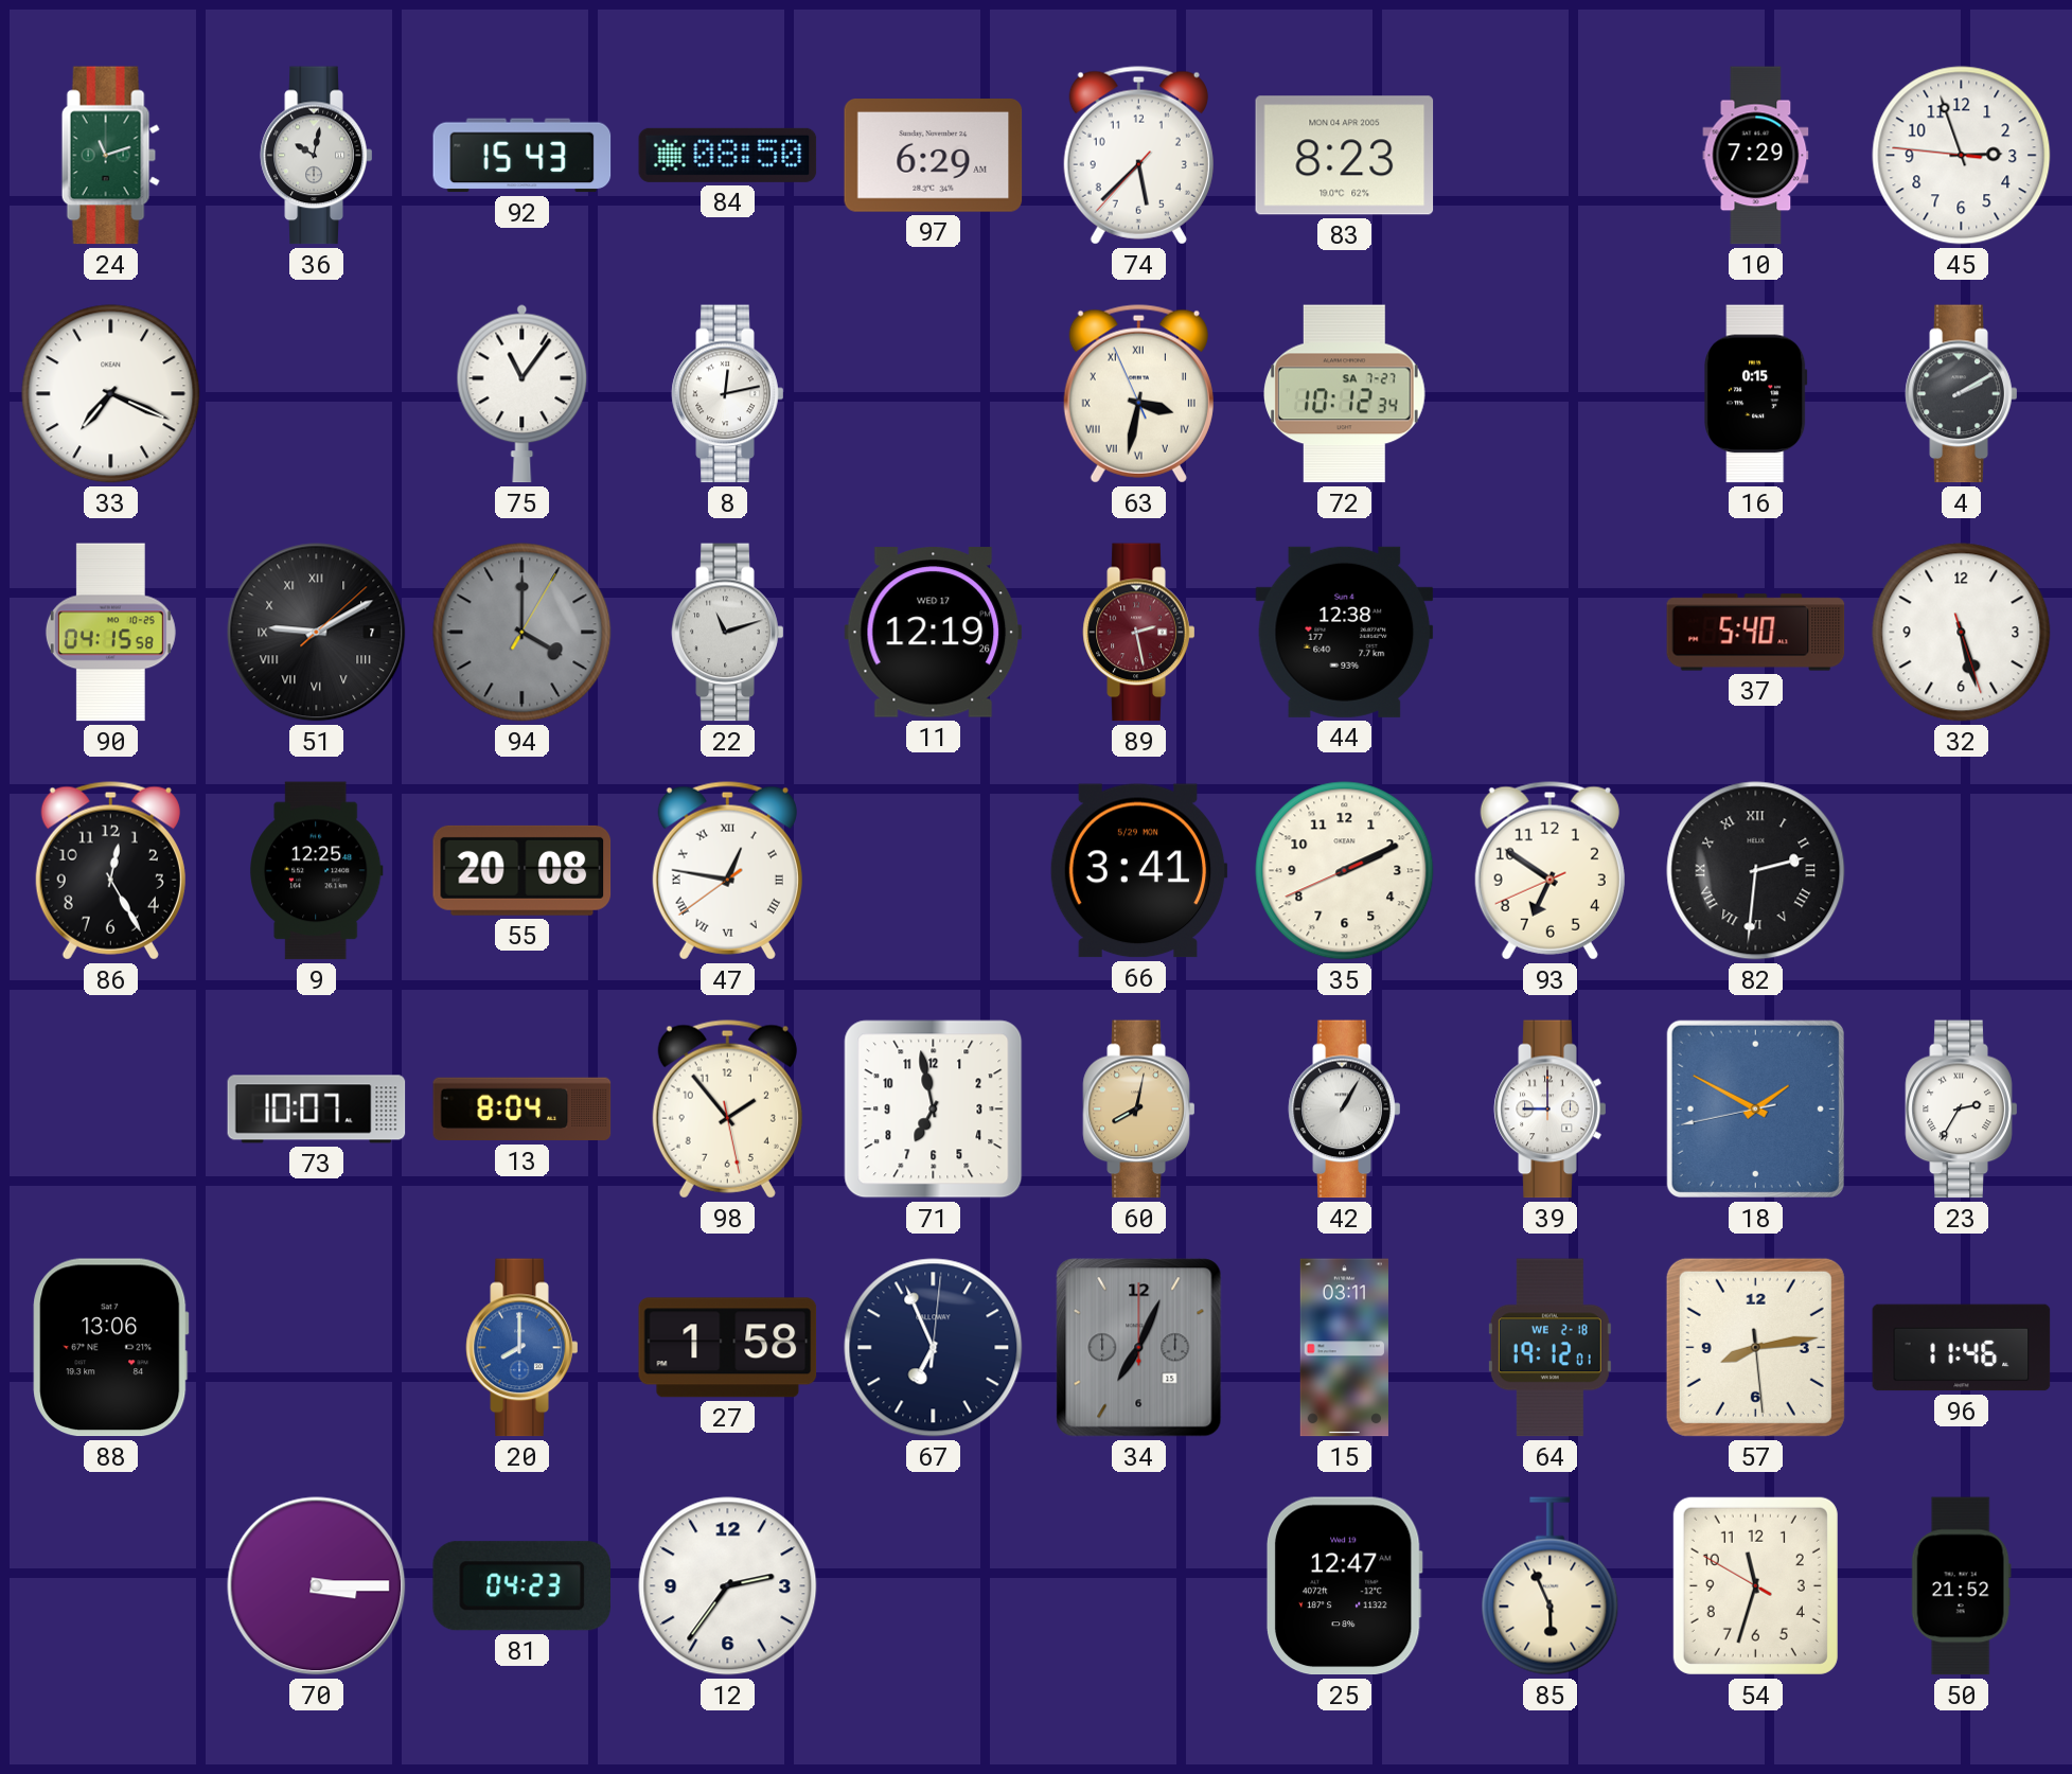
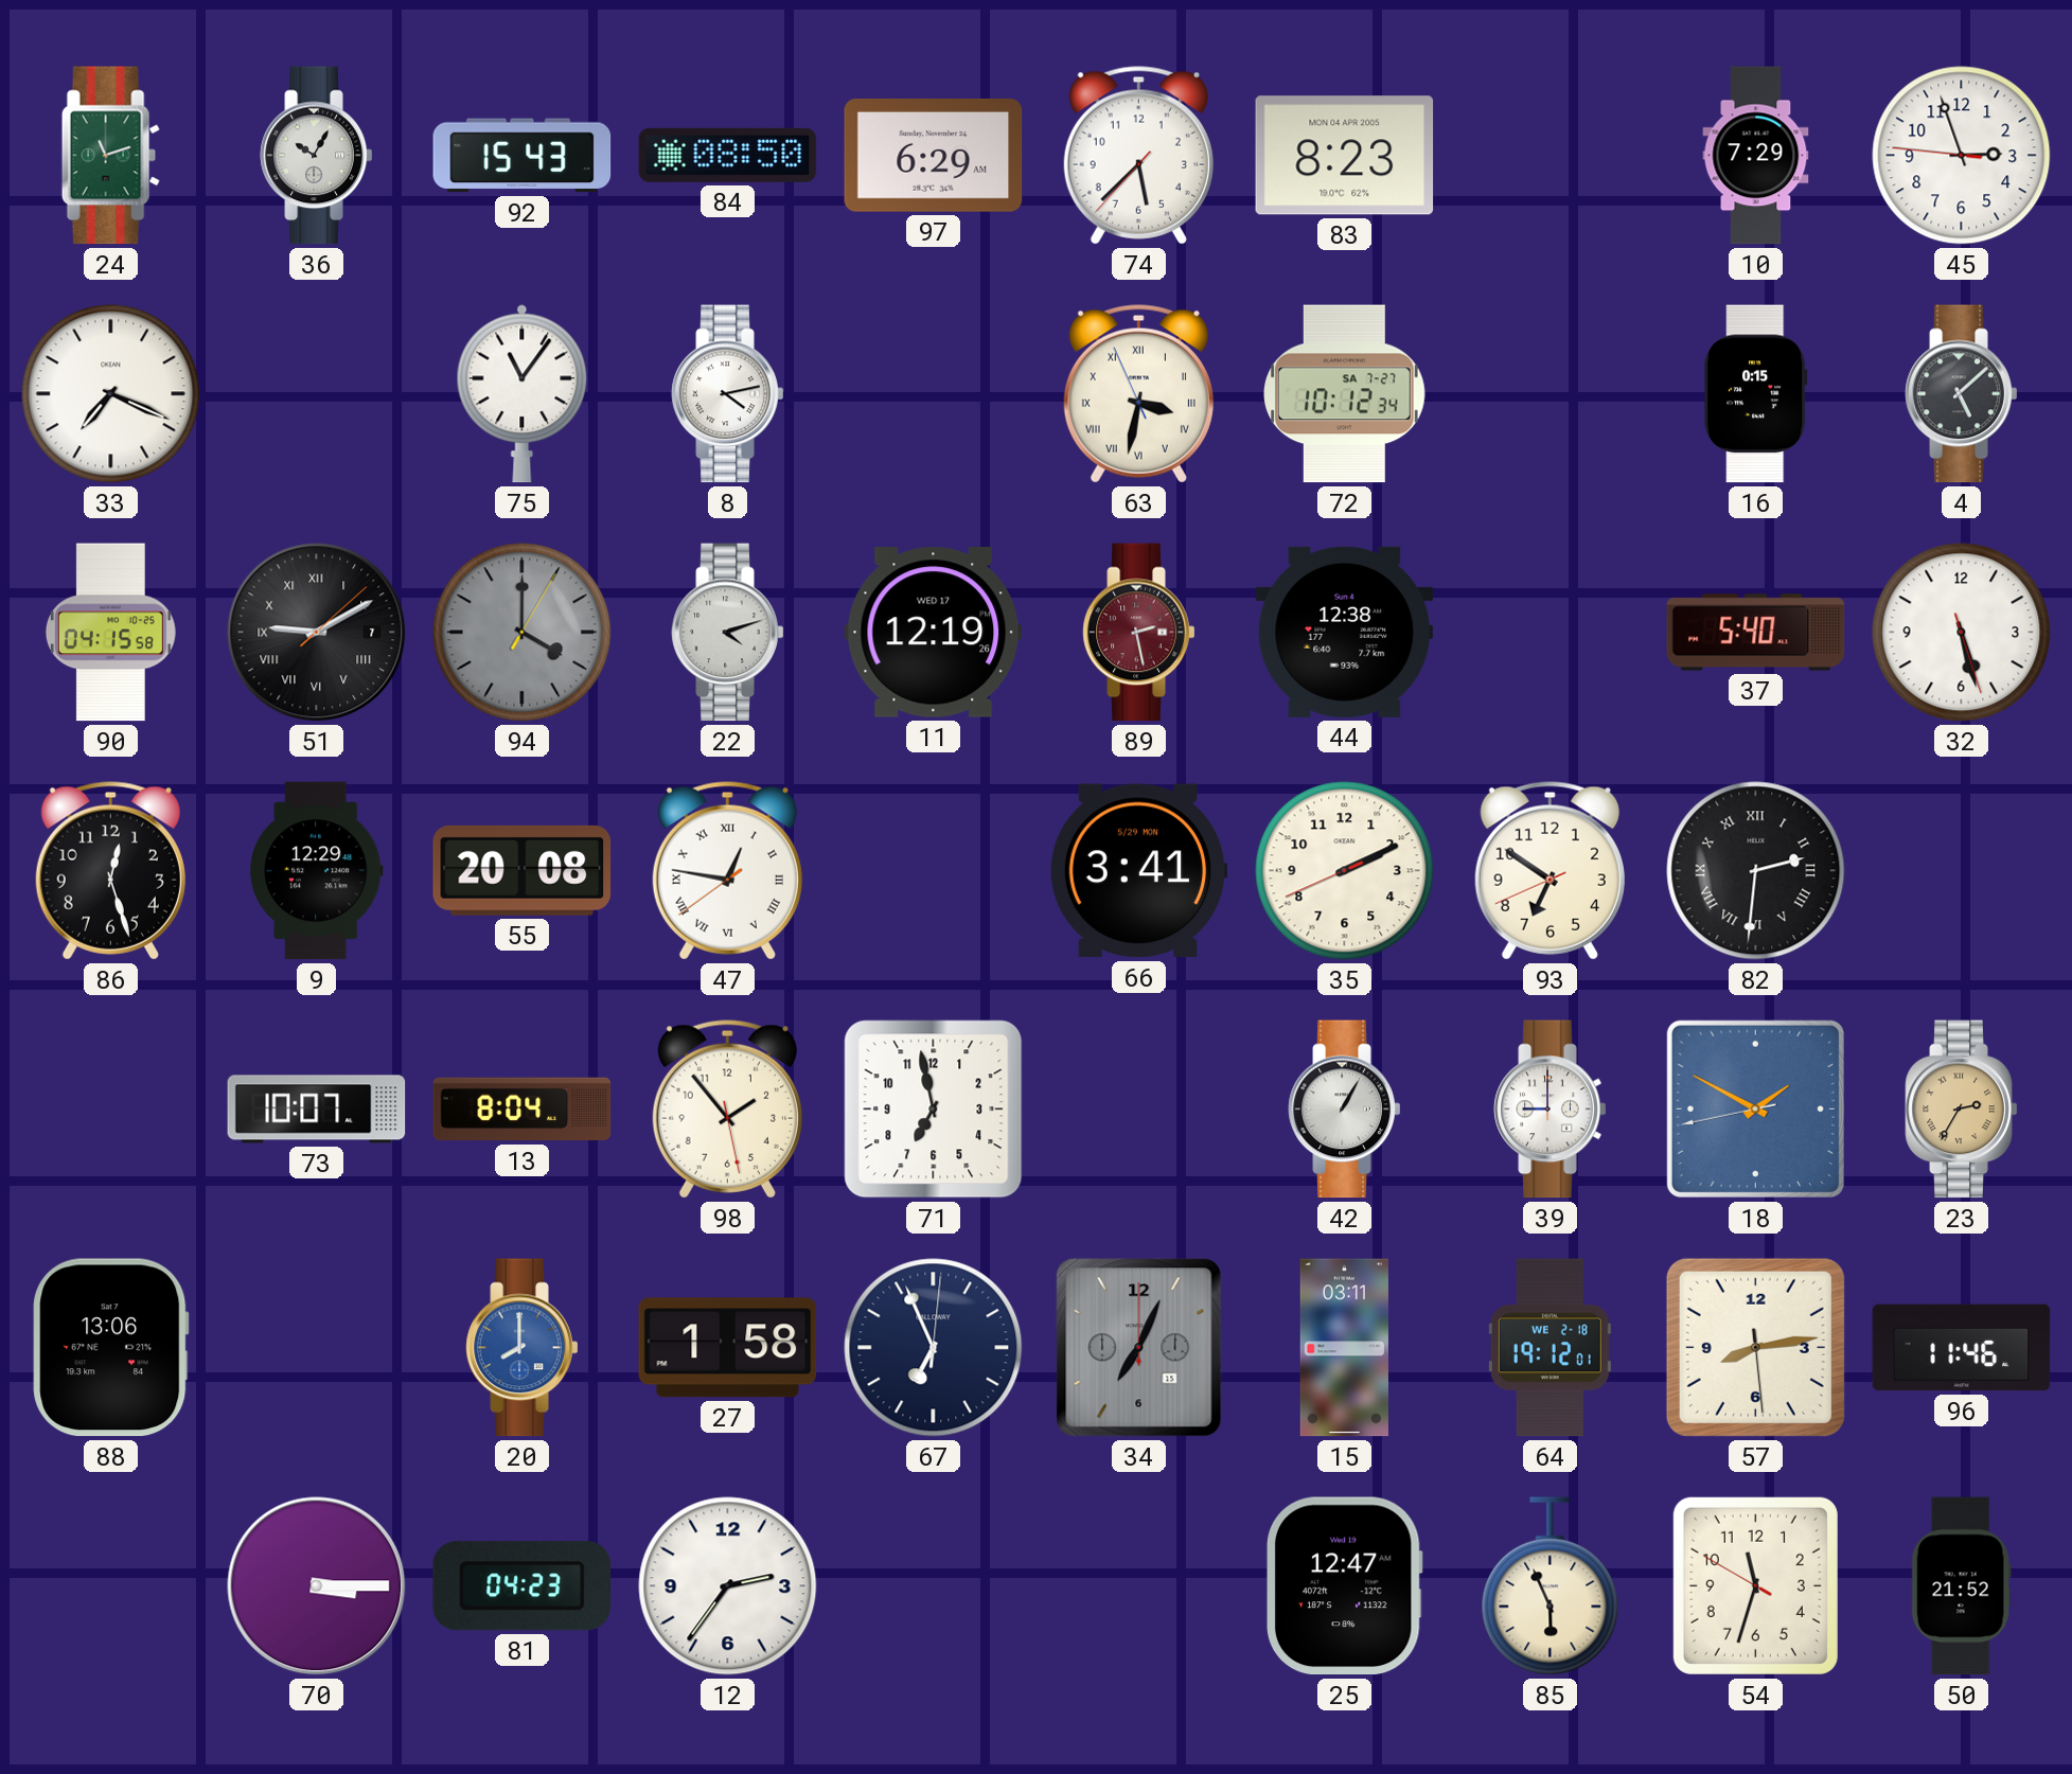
36: 10:02 -> 10:05
8: 12:13 -> 4:13
4: 2:10 -> 5:08
22: 11:12 -> 4:12
86: 12:25 -> 12:27
9: 12:25 -> 12:29
60: 8:02 -> none
23 dial: white -> champagne
